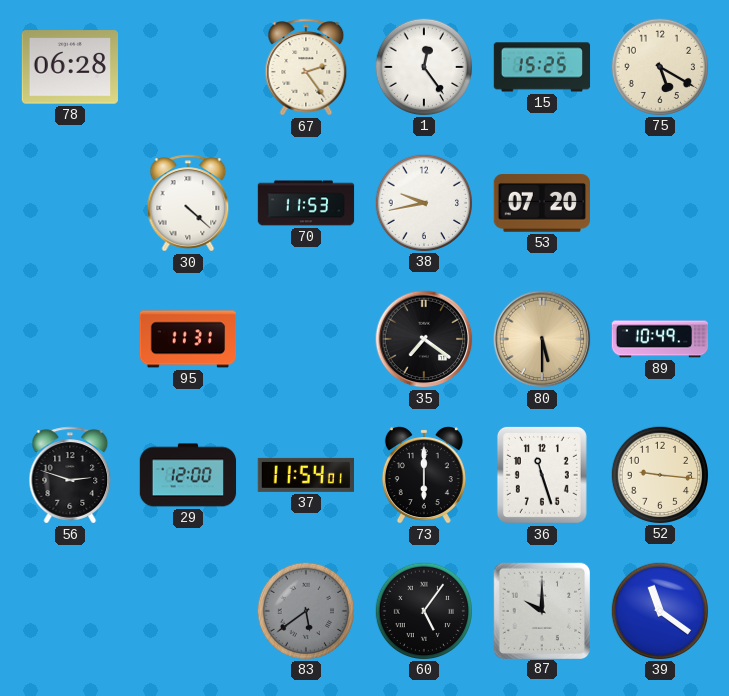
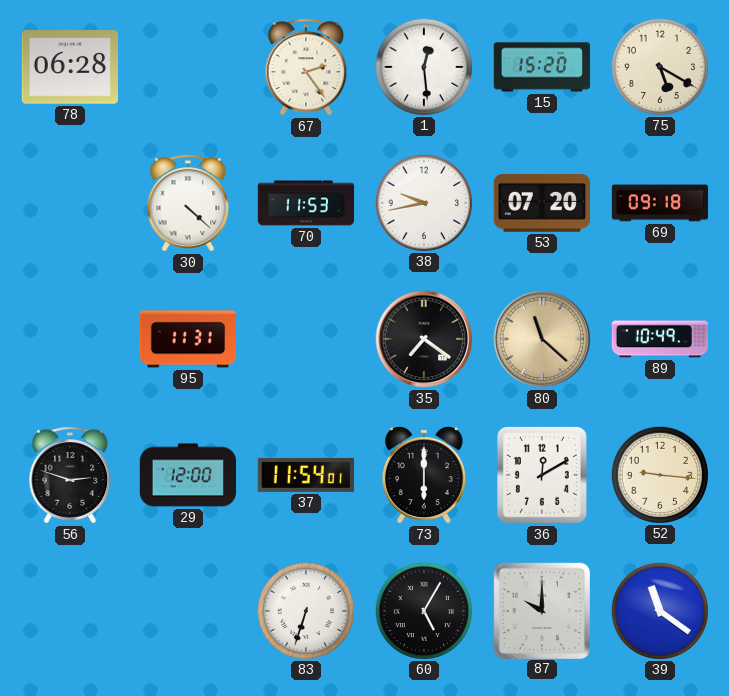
1: 12:24 -> 12:29
15: 15:25 -> 15:20
69: none -> 09:18
80: 5:30 -> 11:22
36: 11:27 -> 12:10
83: 5:39 -> 6:33
83 dial: grey -> white
60: 5:06 -> 5:05
